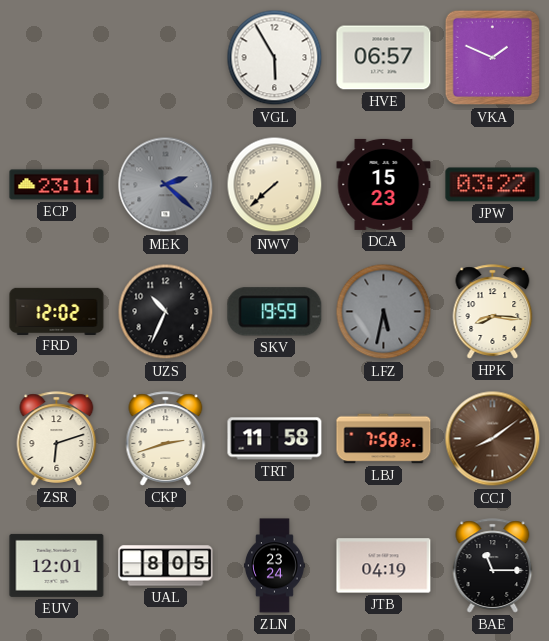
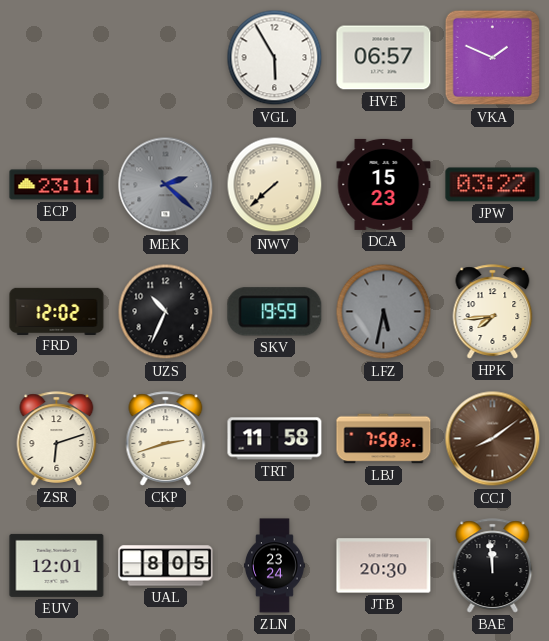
HPK: 8:16 -> 7:44
JTB: 04:19 -> 20:30
BAE: 11:15 -> 11:59
